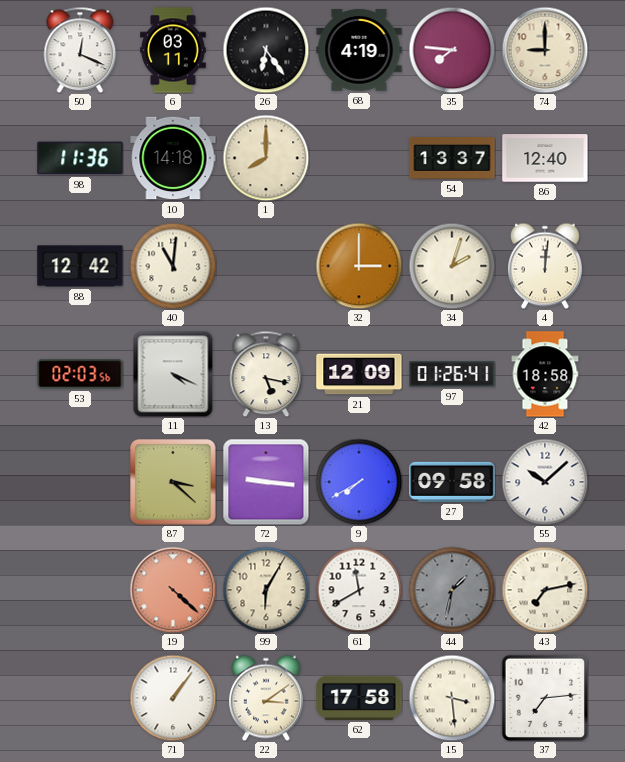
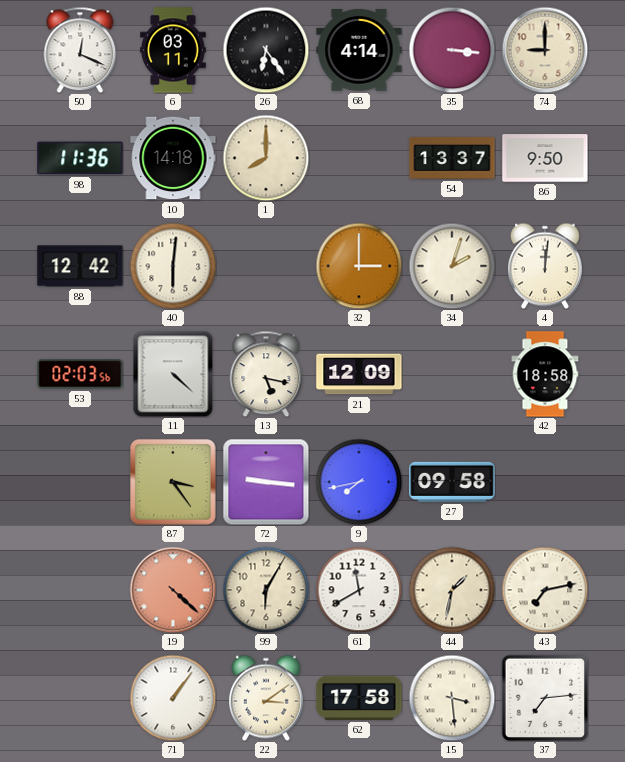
68: 4:19 -> 4:14
35: 7:46 -> 3:16
86: 12:40 -> 9:50
40: 11:01 -> 6:01
11: 4:19 -> 4:22
97: 01:26 -> none
87: 3:22 -> 3:24
9: 7:40 -> 7:43
55: 10:08 -> none
44 dial: grey -> cream
